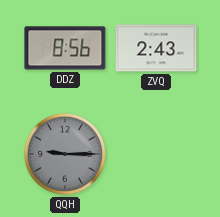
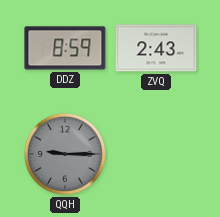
DDZ: 8:56 -> 8:59
